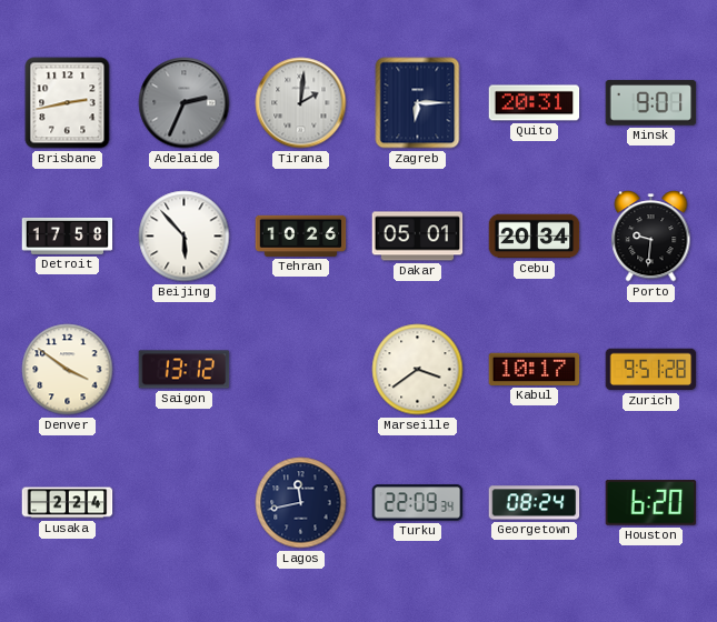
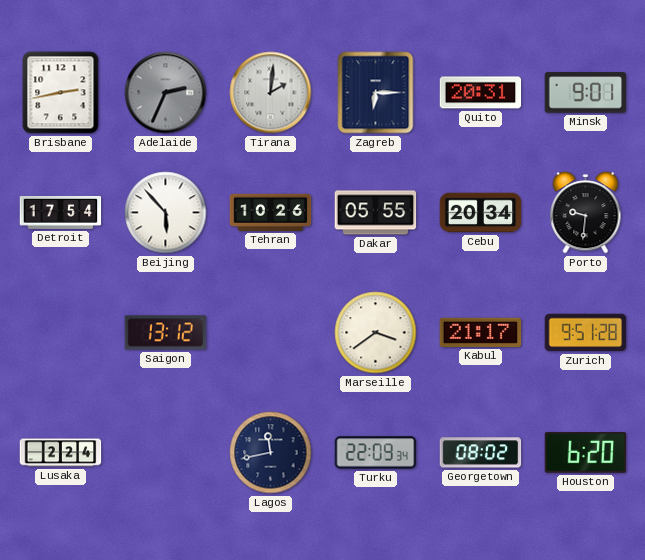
Detroit: 17:58 -> 17:54
Dakar: 05:01 -> 05:55
Denver: 3:51 -> none
Kabul: 10:17 -> 21:17
Georgetown: 08:24 -> 08:02
